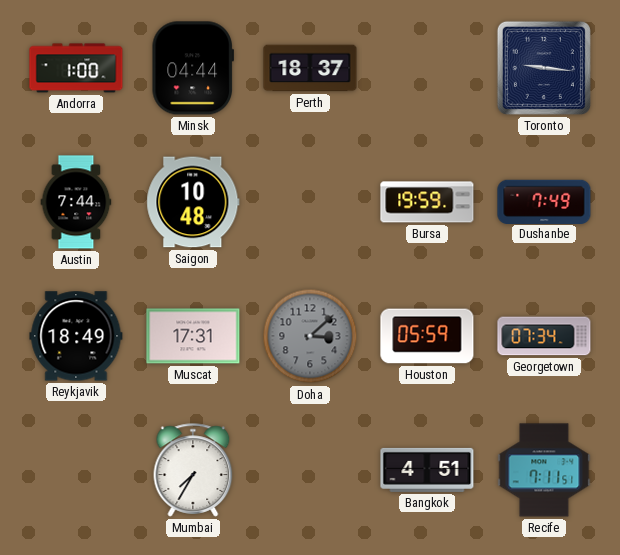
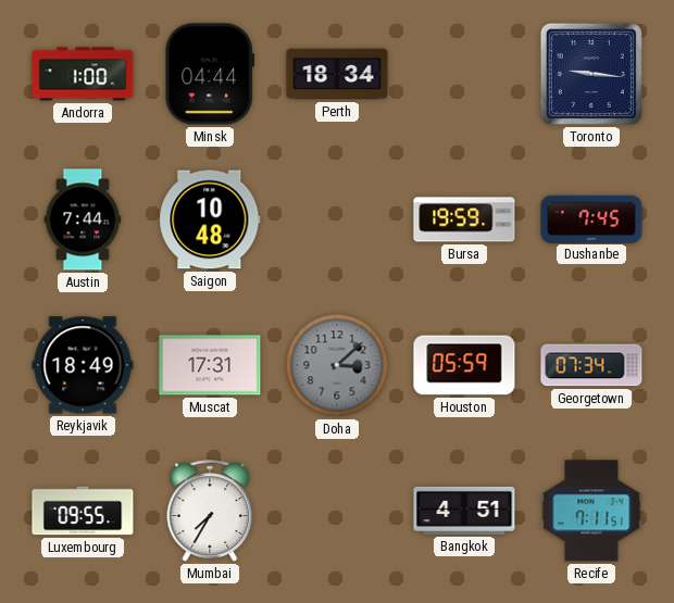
Perth: 18:37 -> 18:34
Dushanbe: 7:49 -> 7:45
Luxembourg: none -> 09:55
